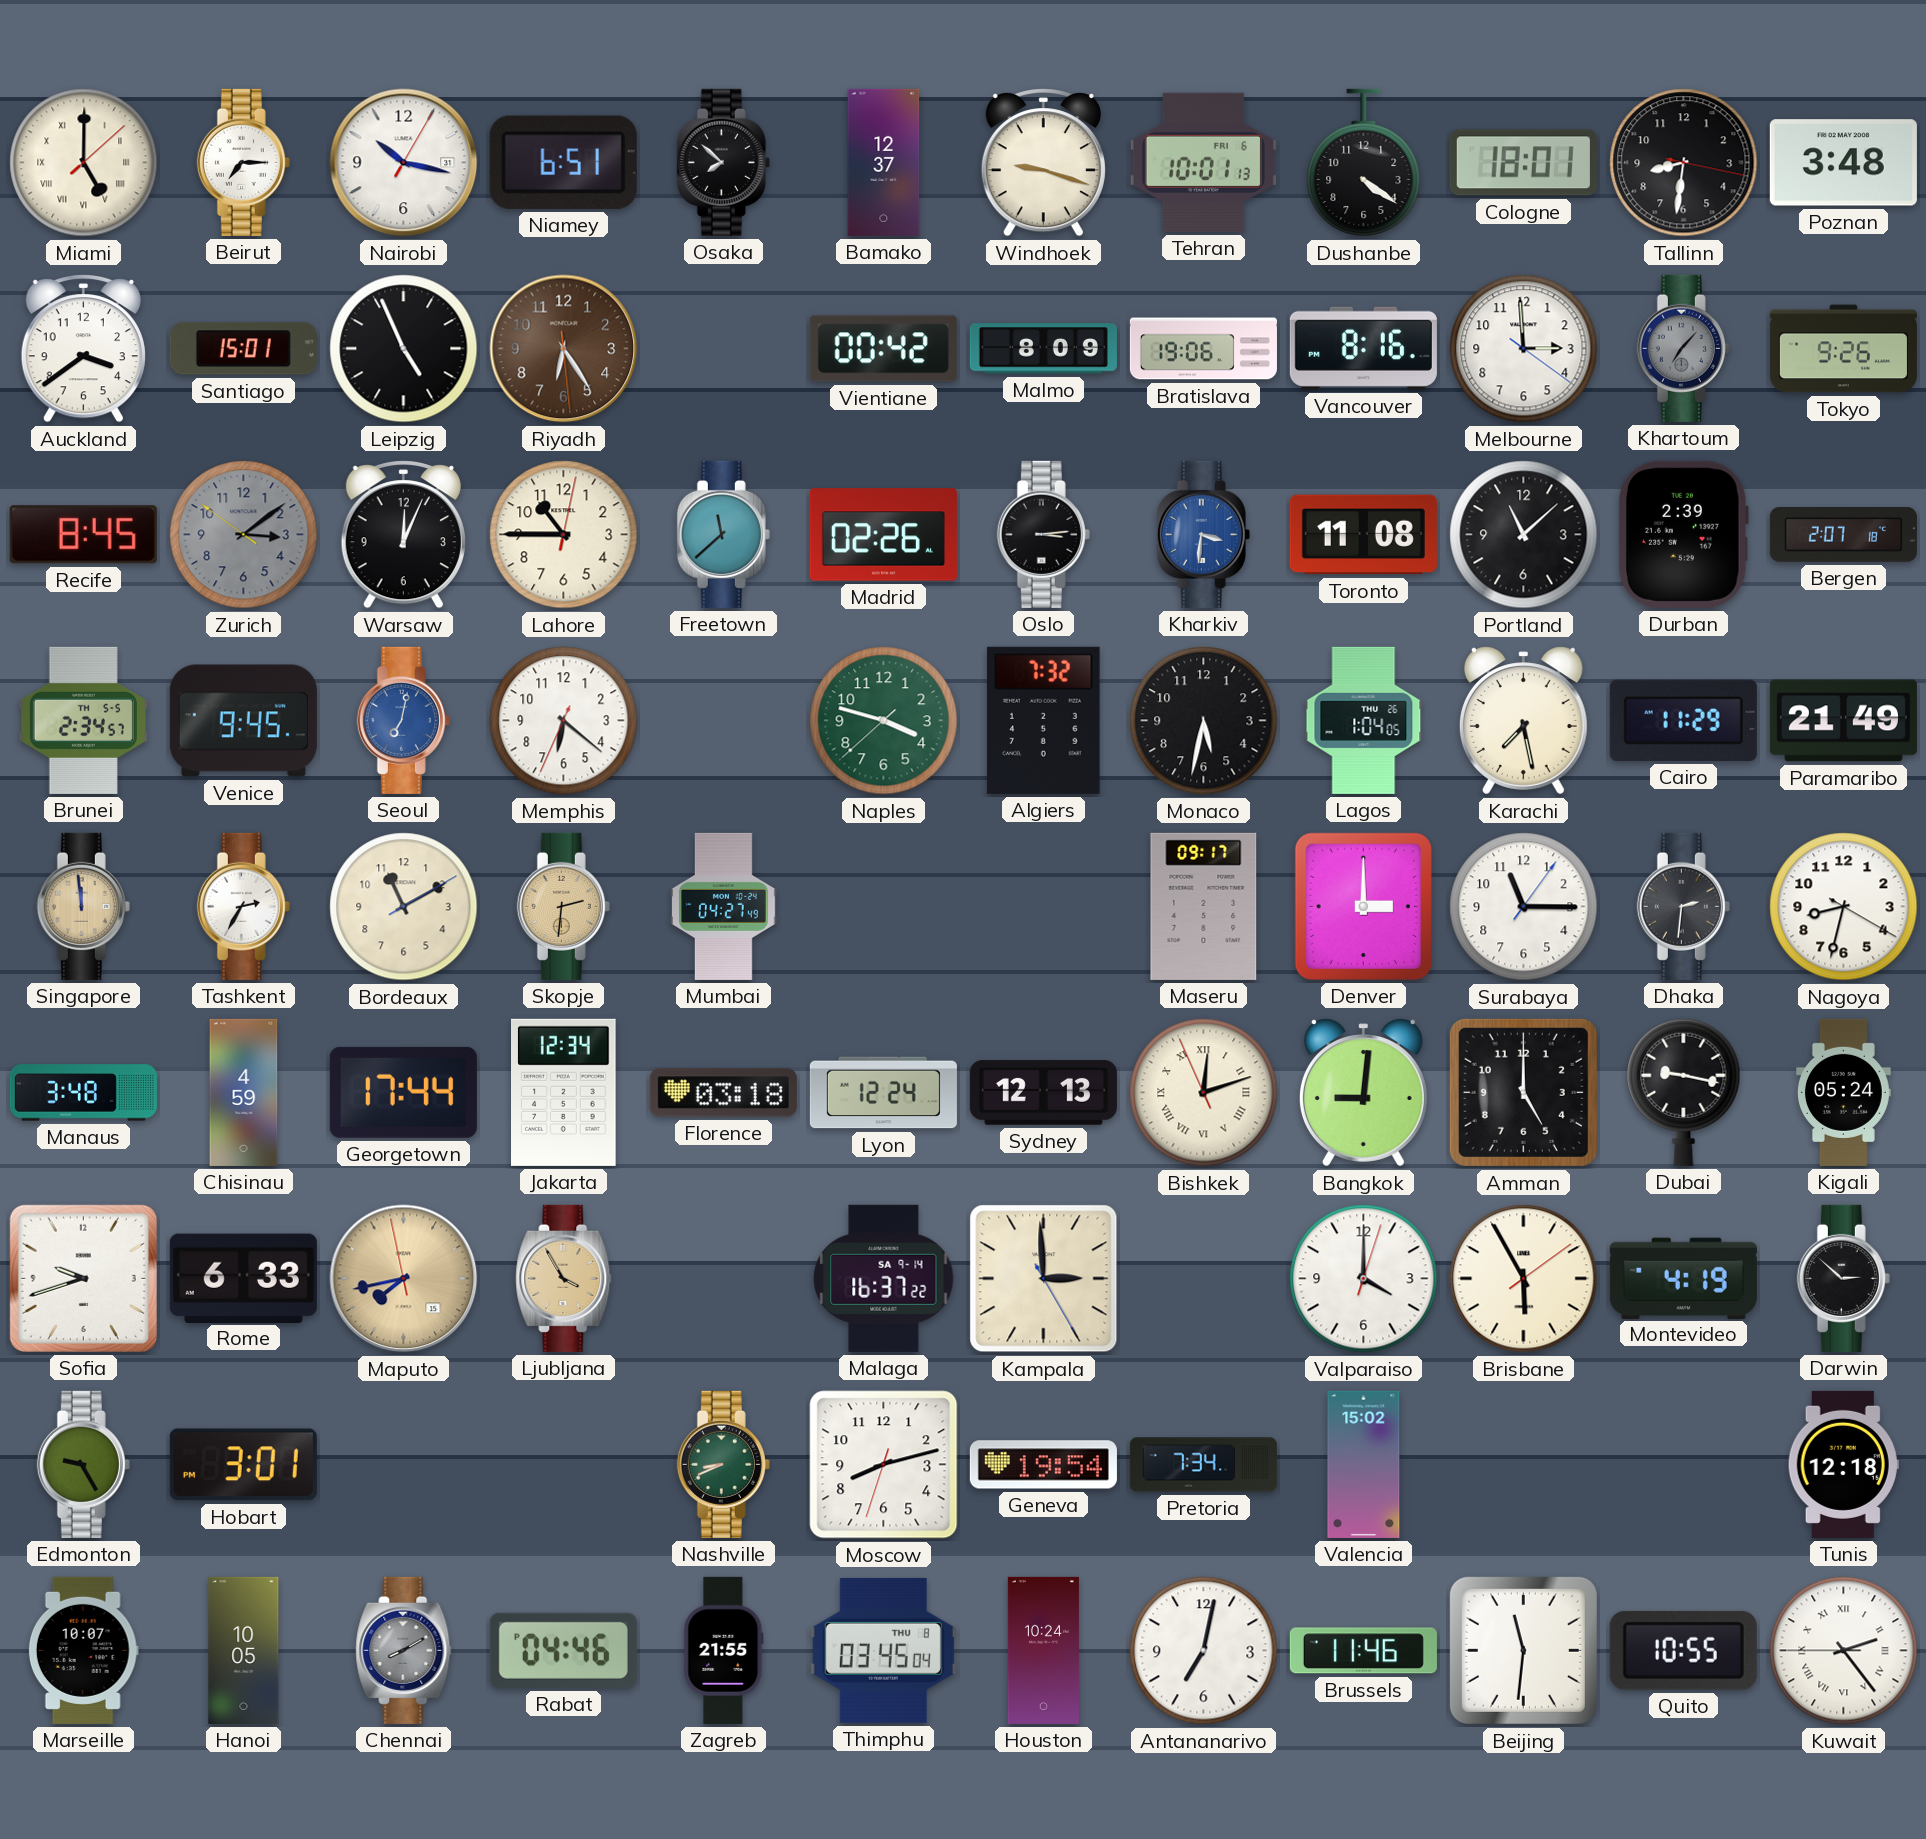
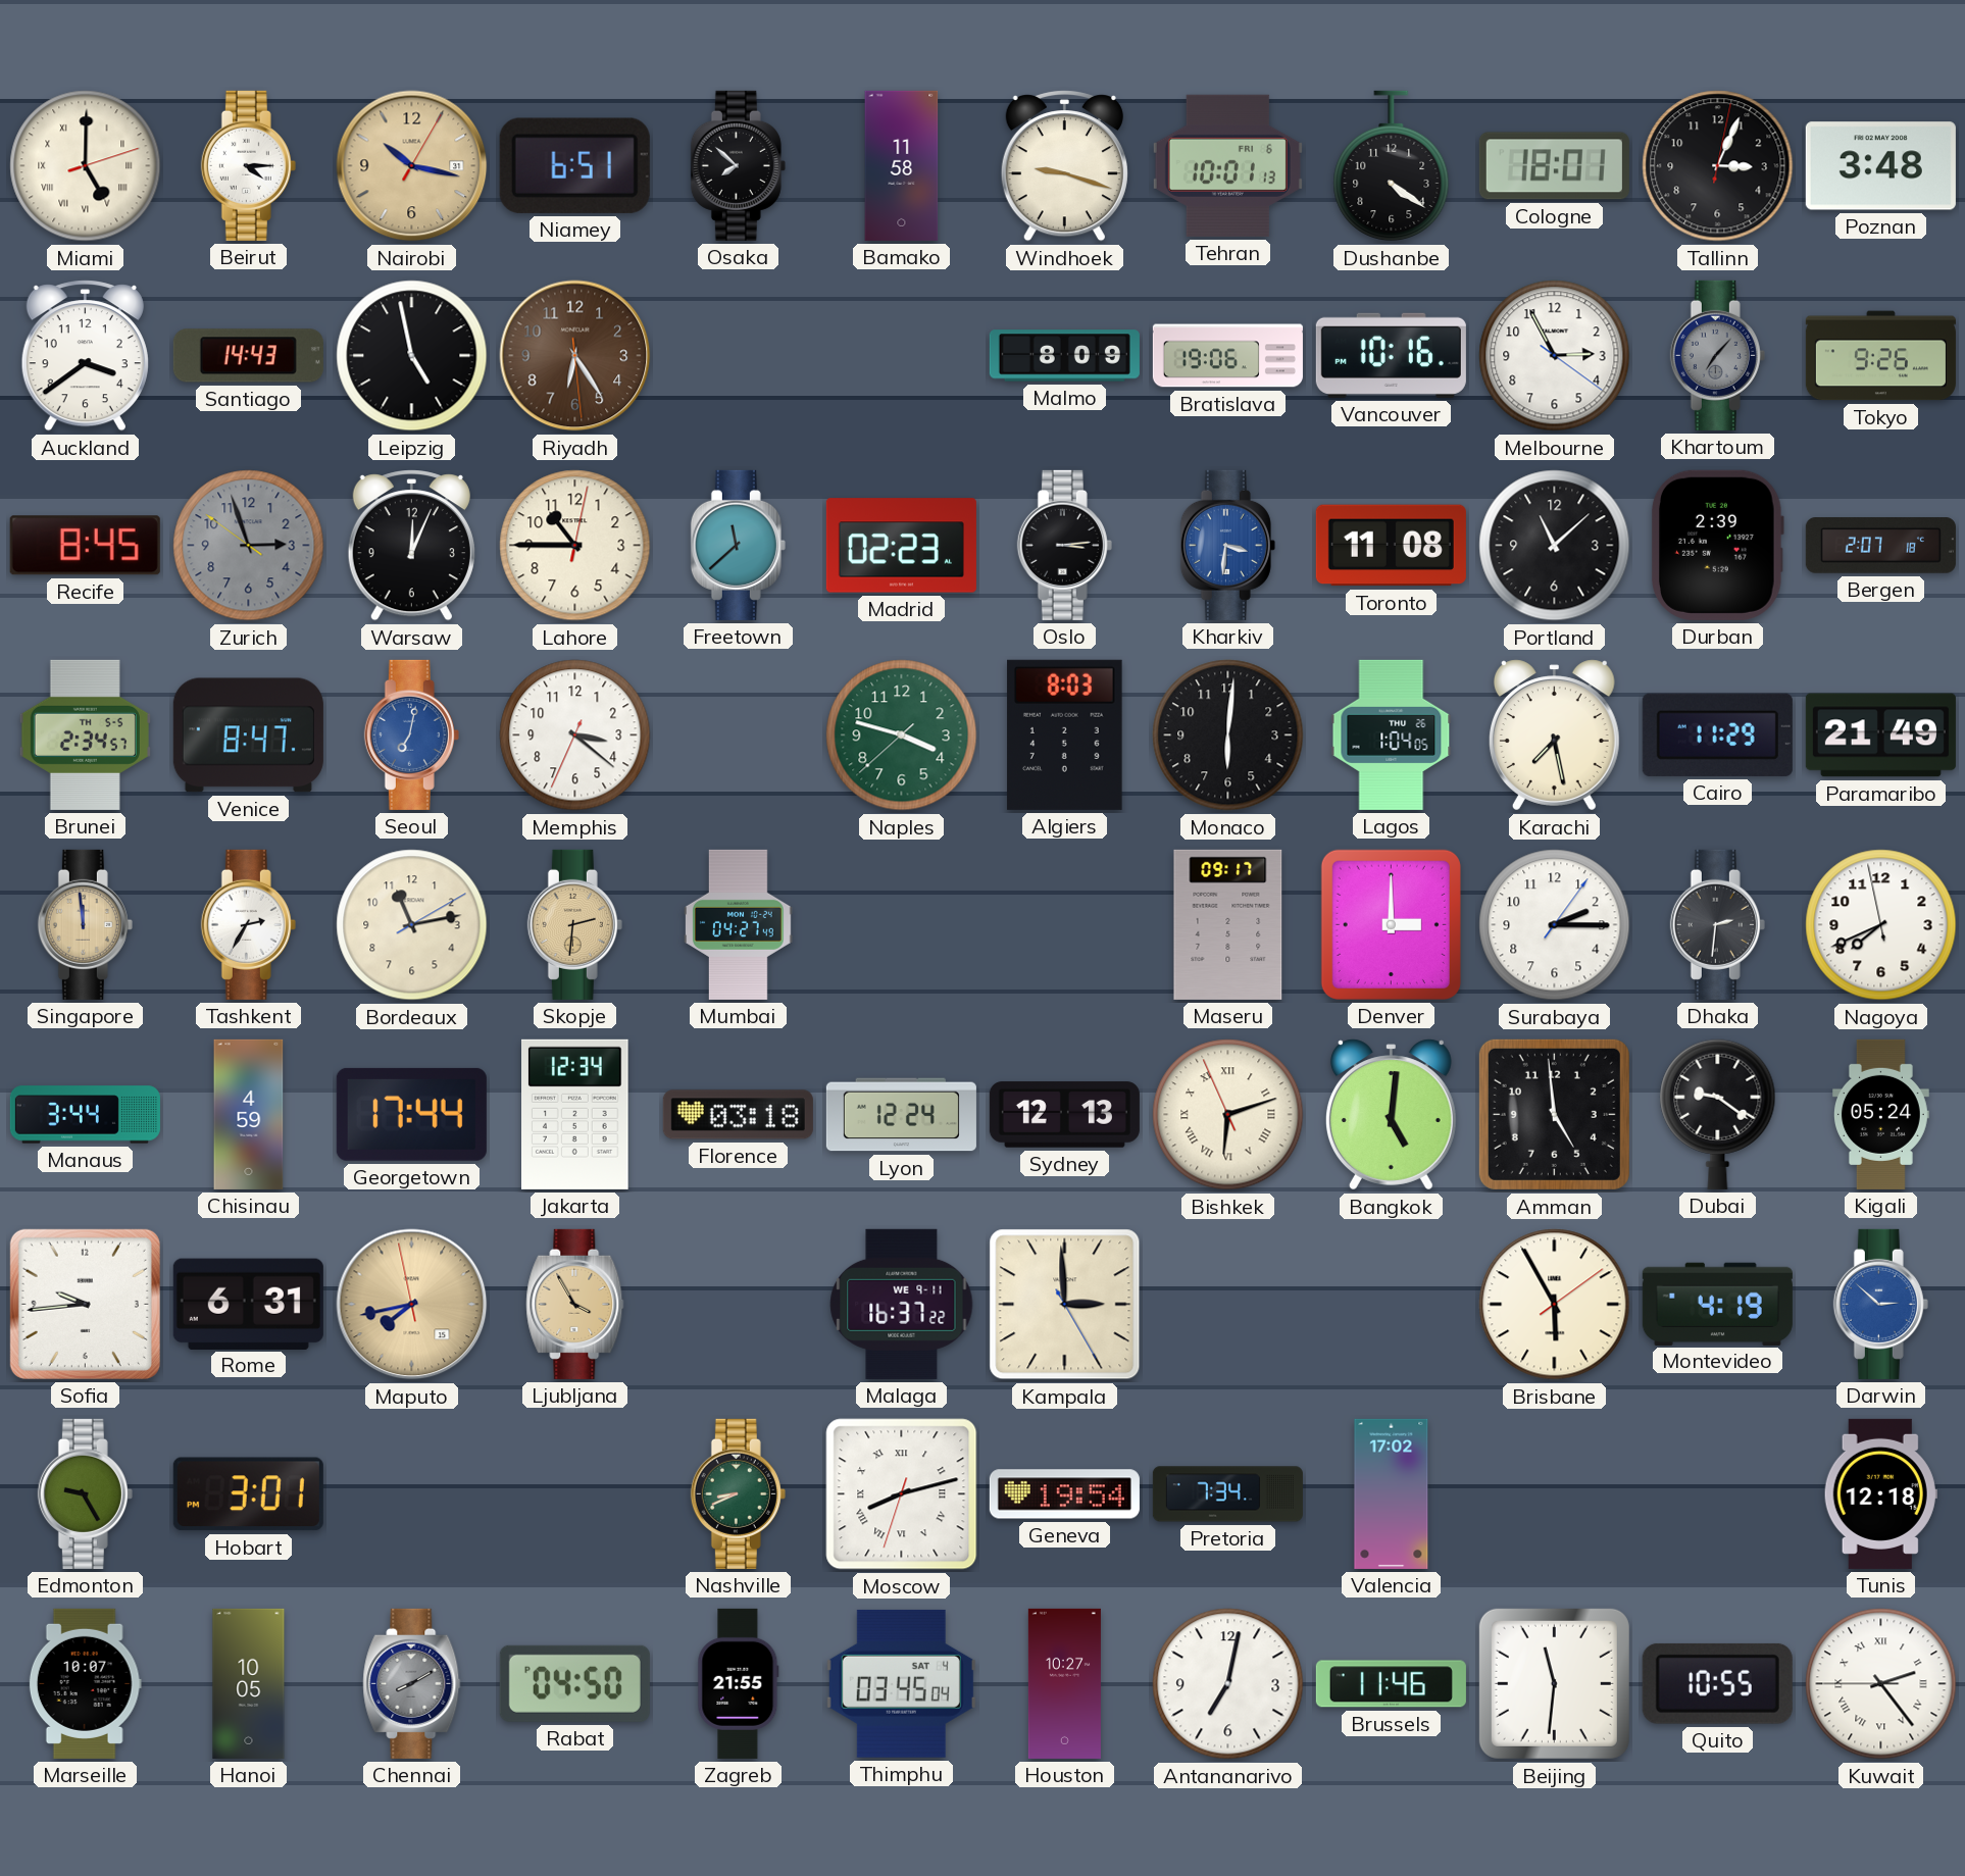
Miami: 5:00:08 -> 5:00:12
Beirut: 7:15 -> 4:15
Nairobi dial: white -> champagne
Bamako: 12:37 -> 11:58
Tallinn: 8:31 -> 3:04
Santiago: 15:01 -> 14:43
Leipzig: 4:56 -> 4:58
Vientiane: 00:42 -> none
Vancouver: 8:16 -> 10:16
Melbourne: 2:59 -> 2:55
Zurich: 3:08 -> 2:56
Madrid: 02:26 -> 02:23
Venice: 9:45 -> 8:47
Memphis: 6:21 -> 3:21
Algiers: 7:32 -> 8:03
Monaco: 5:32 -> 6:01
Bordeaux: 11:10 -> 11:13
Surabaya: 11:15 -> 2:15
Nagoya: 8:32 -> 7:40
Manaus: 3:48 -> 3:44
Bishkek: 12:11 -> 6:11
Bangkok: 9:01 -> 5:01
Amman: 5:00 -> 4:59
Dubai: 9:17 -> 9:21
Sofia: 9:42 -> 9:44
Rome: 6:33 -> 6:31
Malaga date: SA 9-14 -> WE 9-11
Valparaiso: 4:00 -> none
Darwin dial: black -> blue
Moscow numerals: Arabic -> Roman
Valencia: 15:02 -> 17:02
Rabat: 04:46 -> 04:50
Thimphu date: THU 8 -> SAT 4
Houston: 10:24 -> 10:27
